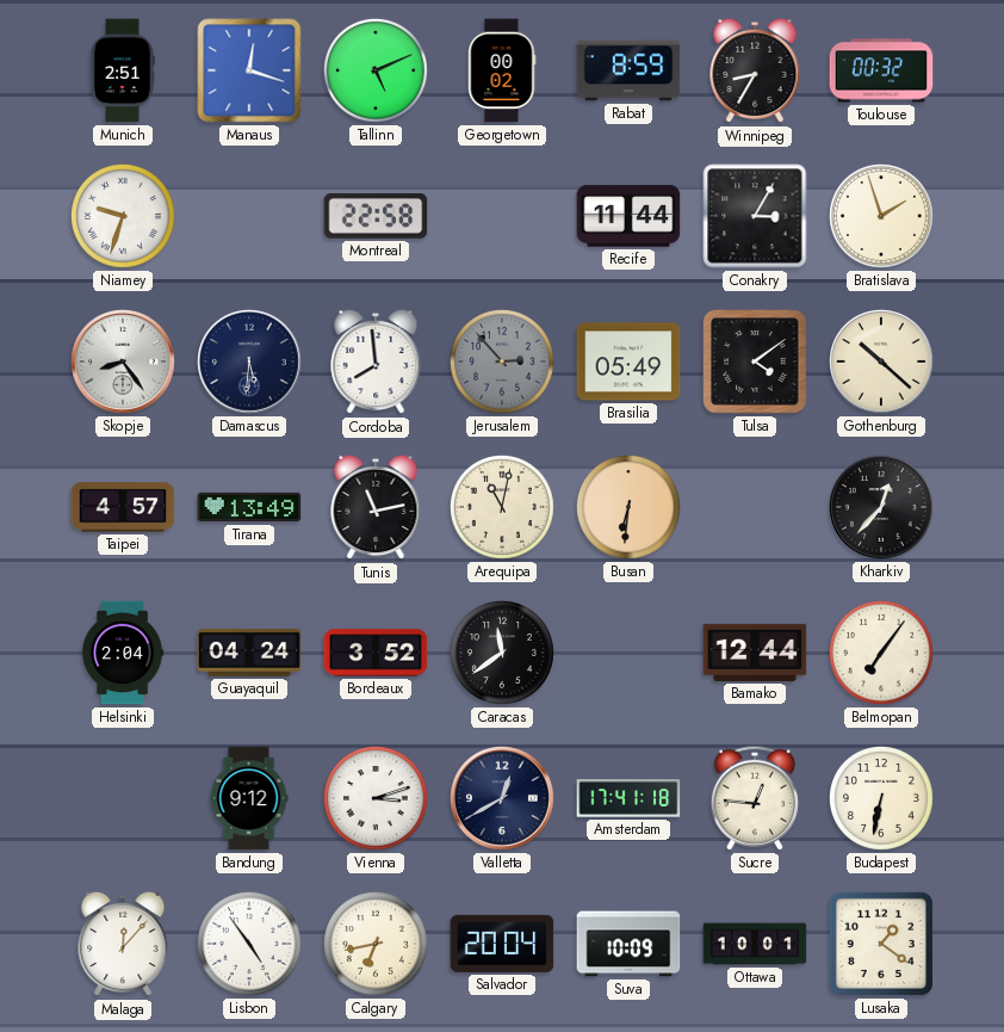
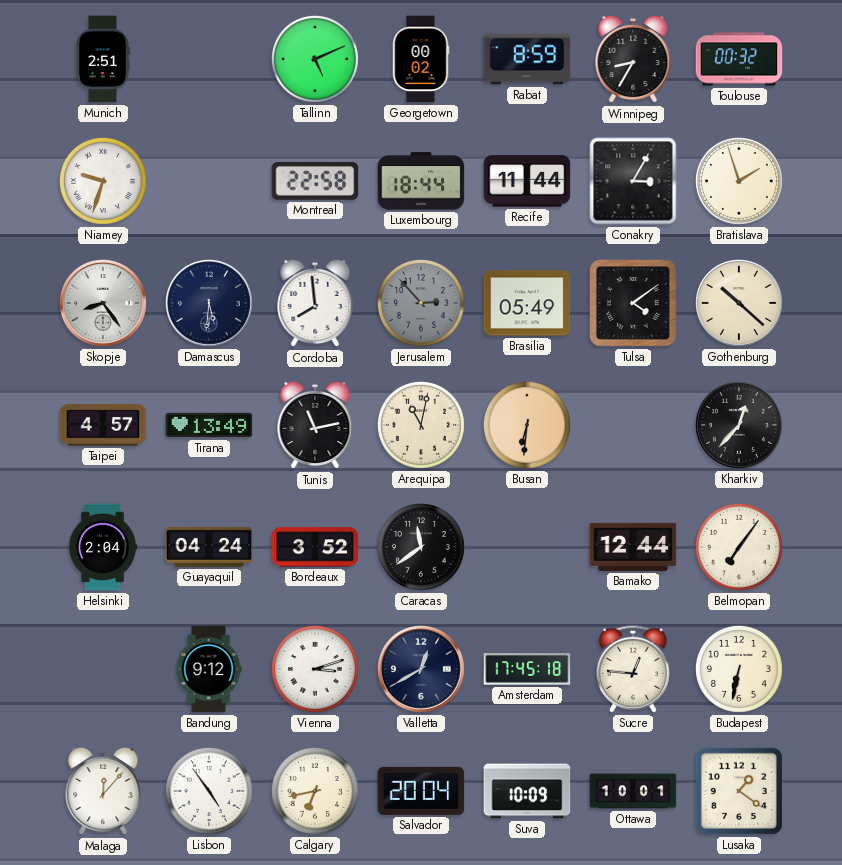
Manaus: 12:18 -> none
Luxembourg: none -> 18:44
Amsterdam: 17:41 -> 17:45
